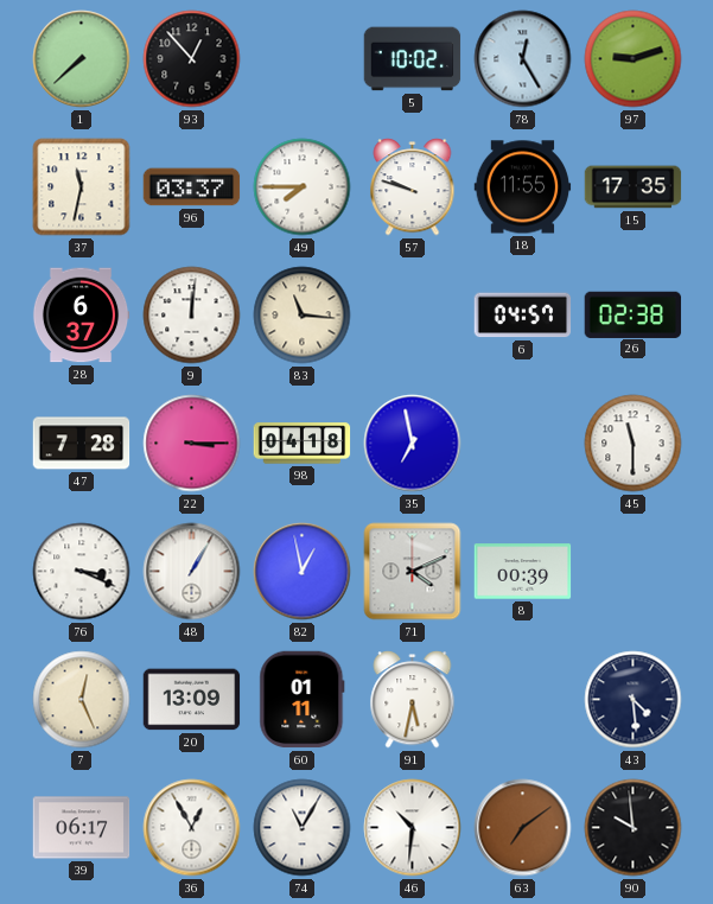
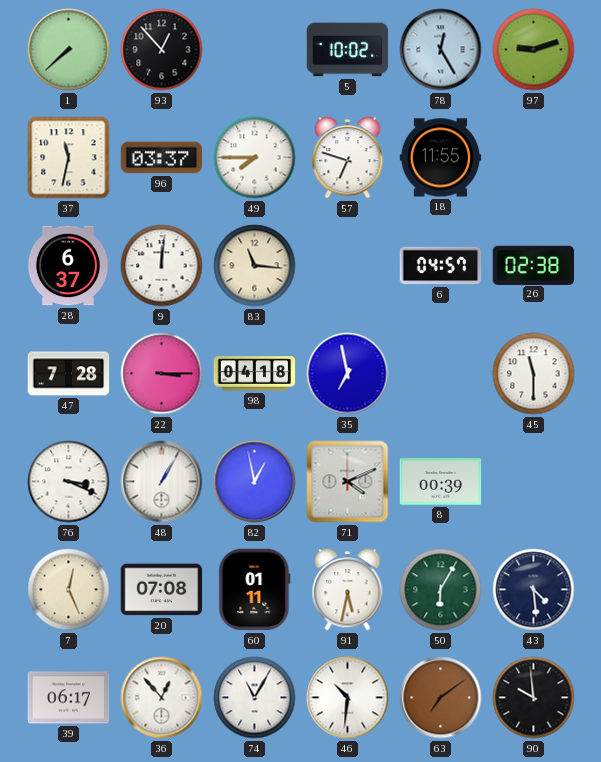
57: 9:48 -> 6:48
15: 17:35 -> none
20: 13:09 -> 07:08
50: none -> 6:05
36: 12:55 -> 12:53
